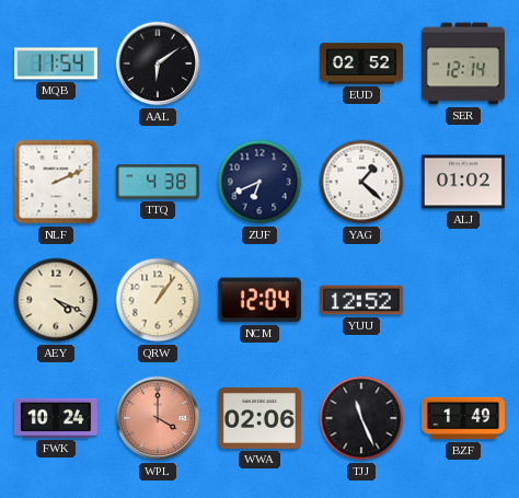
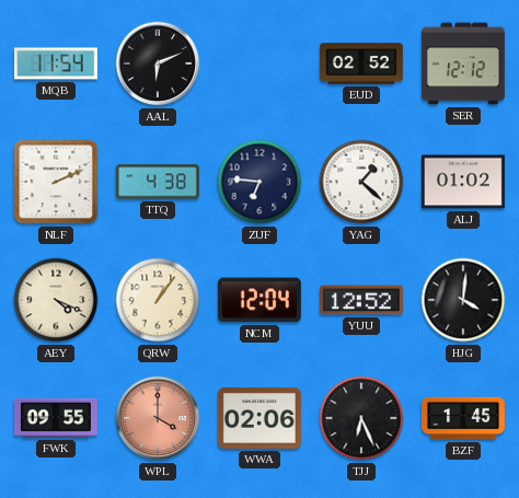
AAL: 6:09 -> 6:11
SER: 12:14 -> 12:12
ZUF: 6:41 -> 6:46
HJG: none -> 4:01
FWK: 10:24 -> 09:55
TJJ: 11:26 -> 6:26
BZF: 1:49 -> 1:45
